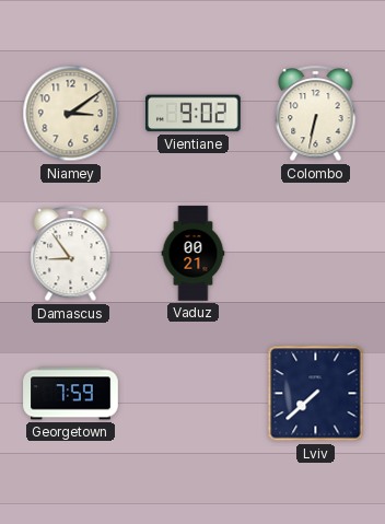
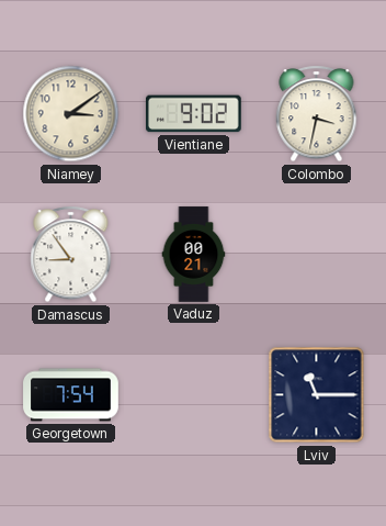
Colombo: 6:32 -> 3:32
Georgetown: 7:59 -> 7:54
Lviv: 7:38 -> 11:15
